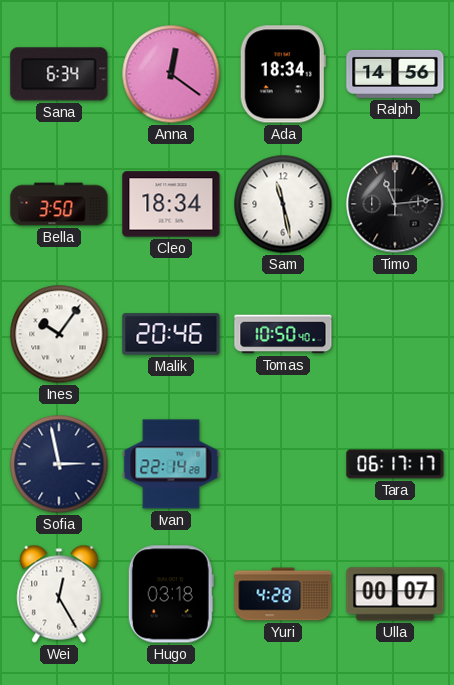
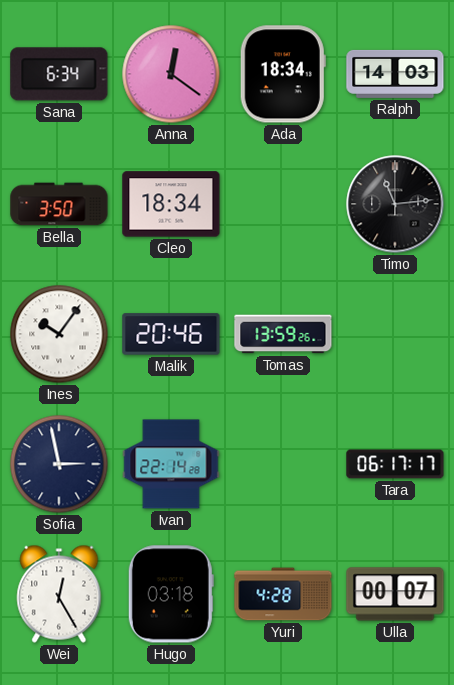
Ralph: 14:56 -> 14:03
Sam: 11:28 -> none
Tomas: 10:50 -> 13:59
